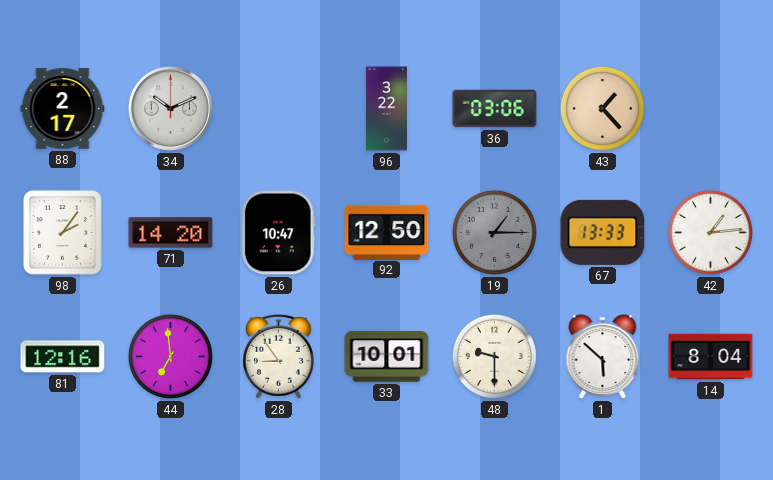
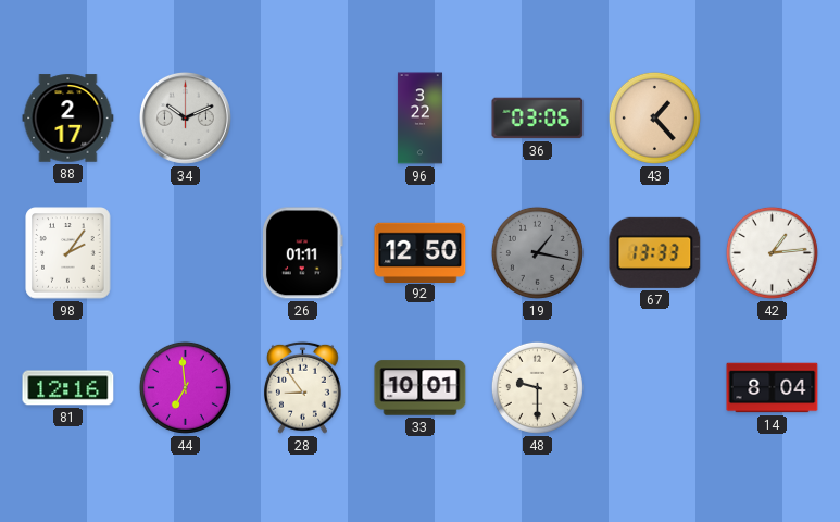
71: 14:20 -> none
26: 10:47 -> 01:11
19: 1:15 -> 1:17
1: 5:52 -> none
